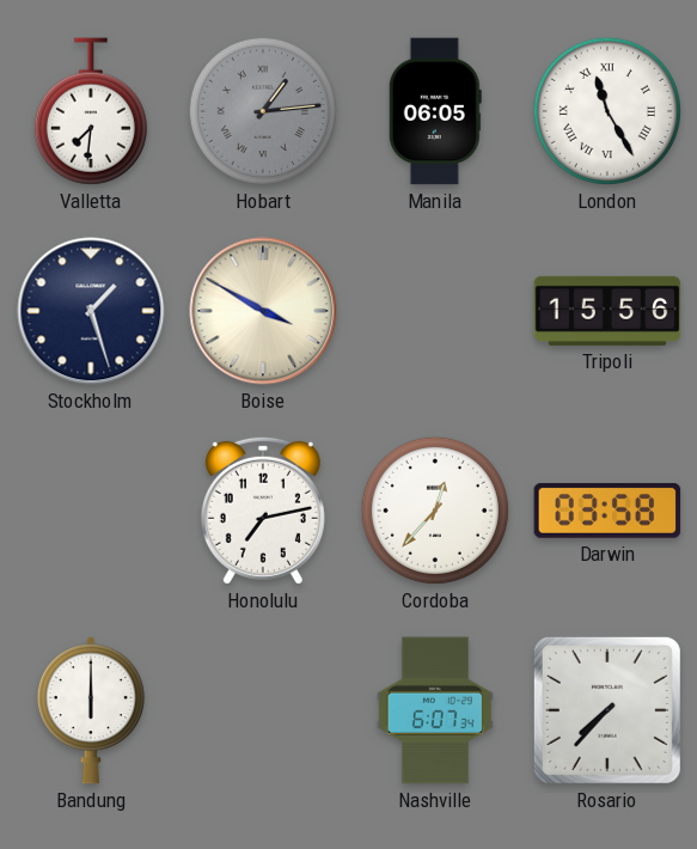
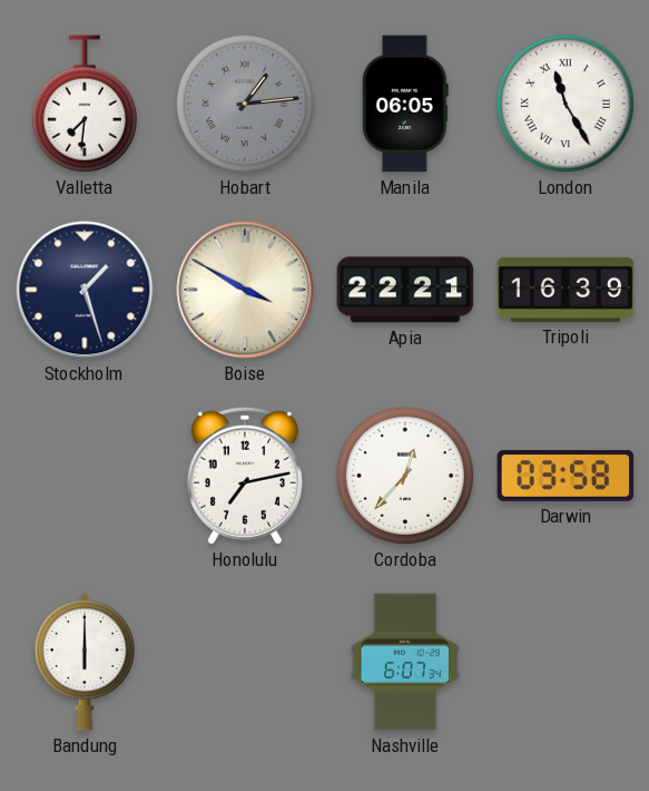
Apia: none -> 22:21
Tripoli: 15:56 -> 16:39
Rosario: 7:37 -> none
